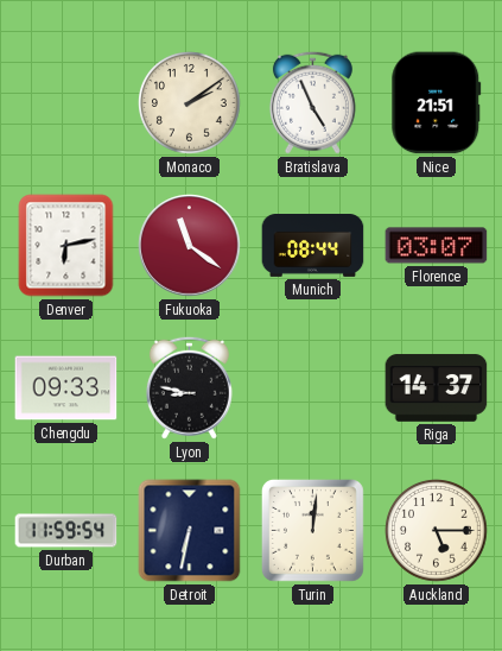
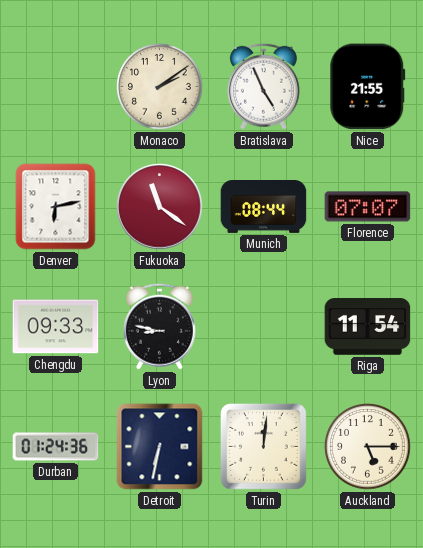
Nice: 21:51 -> 21:55
Florence: 03:07 -> 07:07
Riga: 14:37 -> 11:54
Durban: 11:59 -> 01:24
